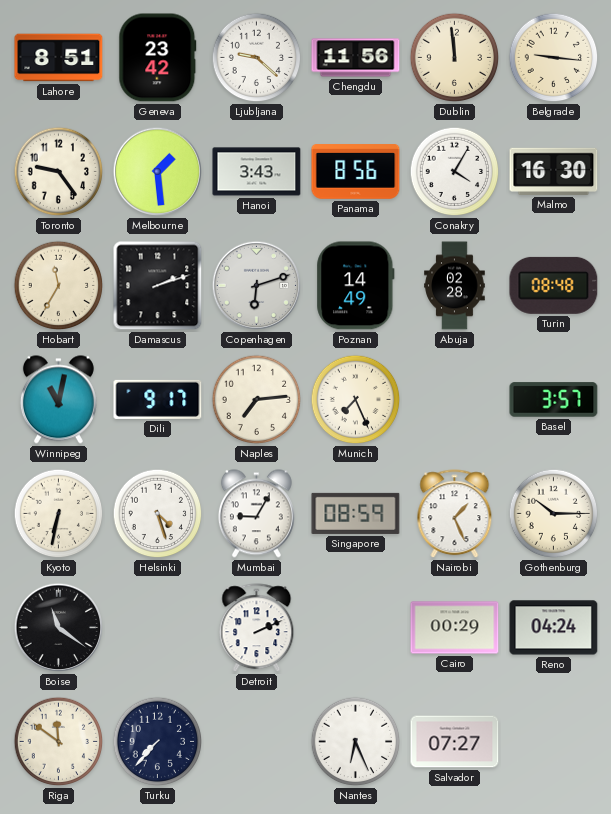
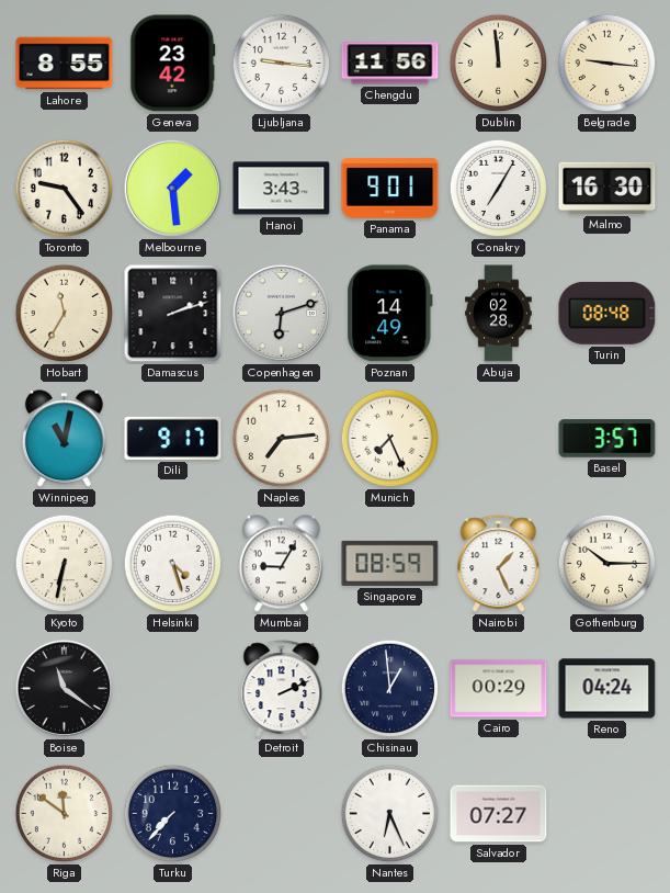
Lahore: 8:51 -> 8:55
Ljubljana: 9:22 -> 9:16
Panama: 8:56 -> 9:01
Conakry: 4:05 -> 7:05
Chisinau: none -> 12:59
